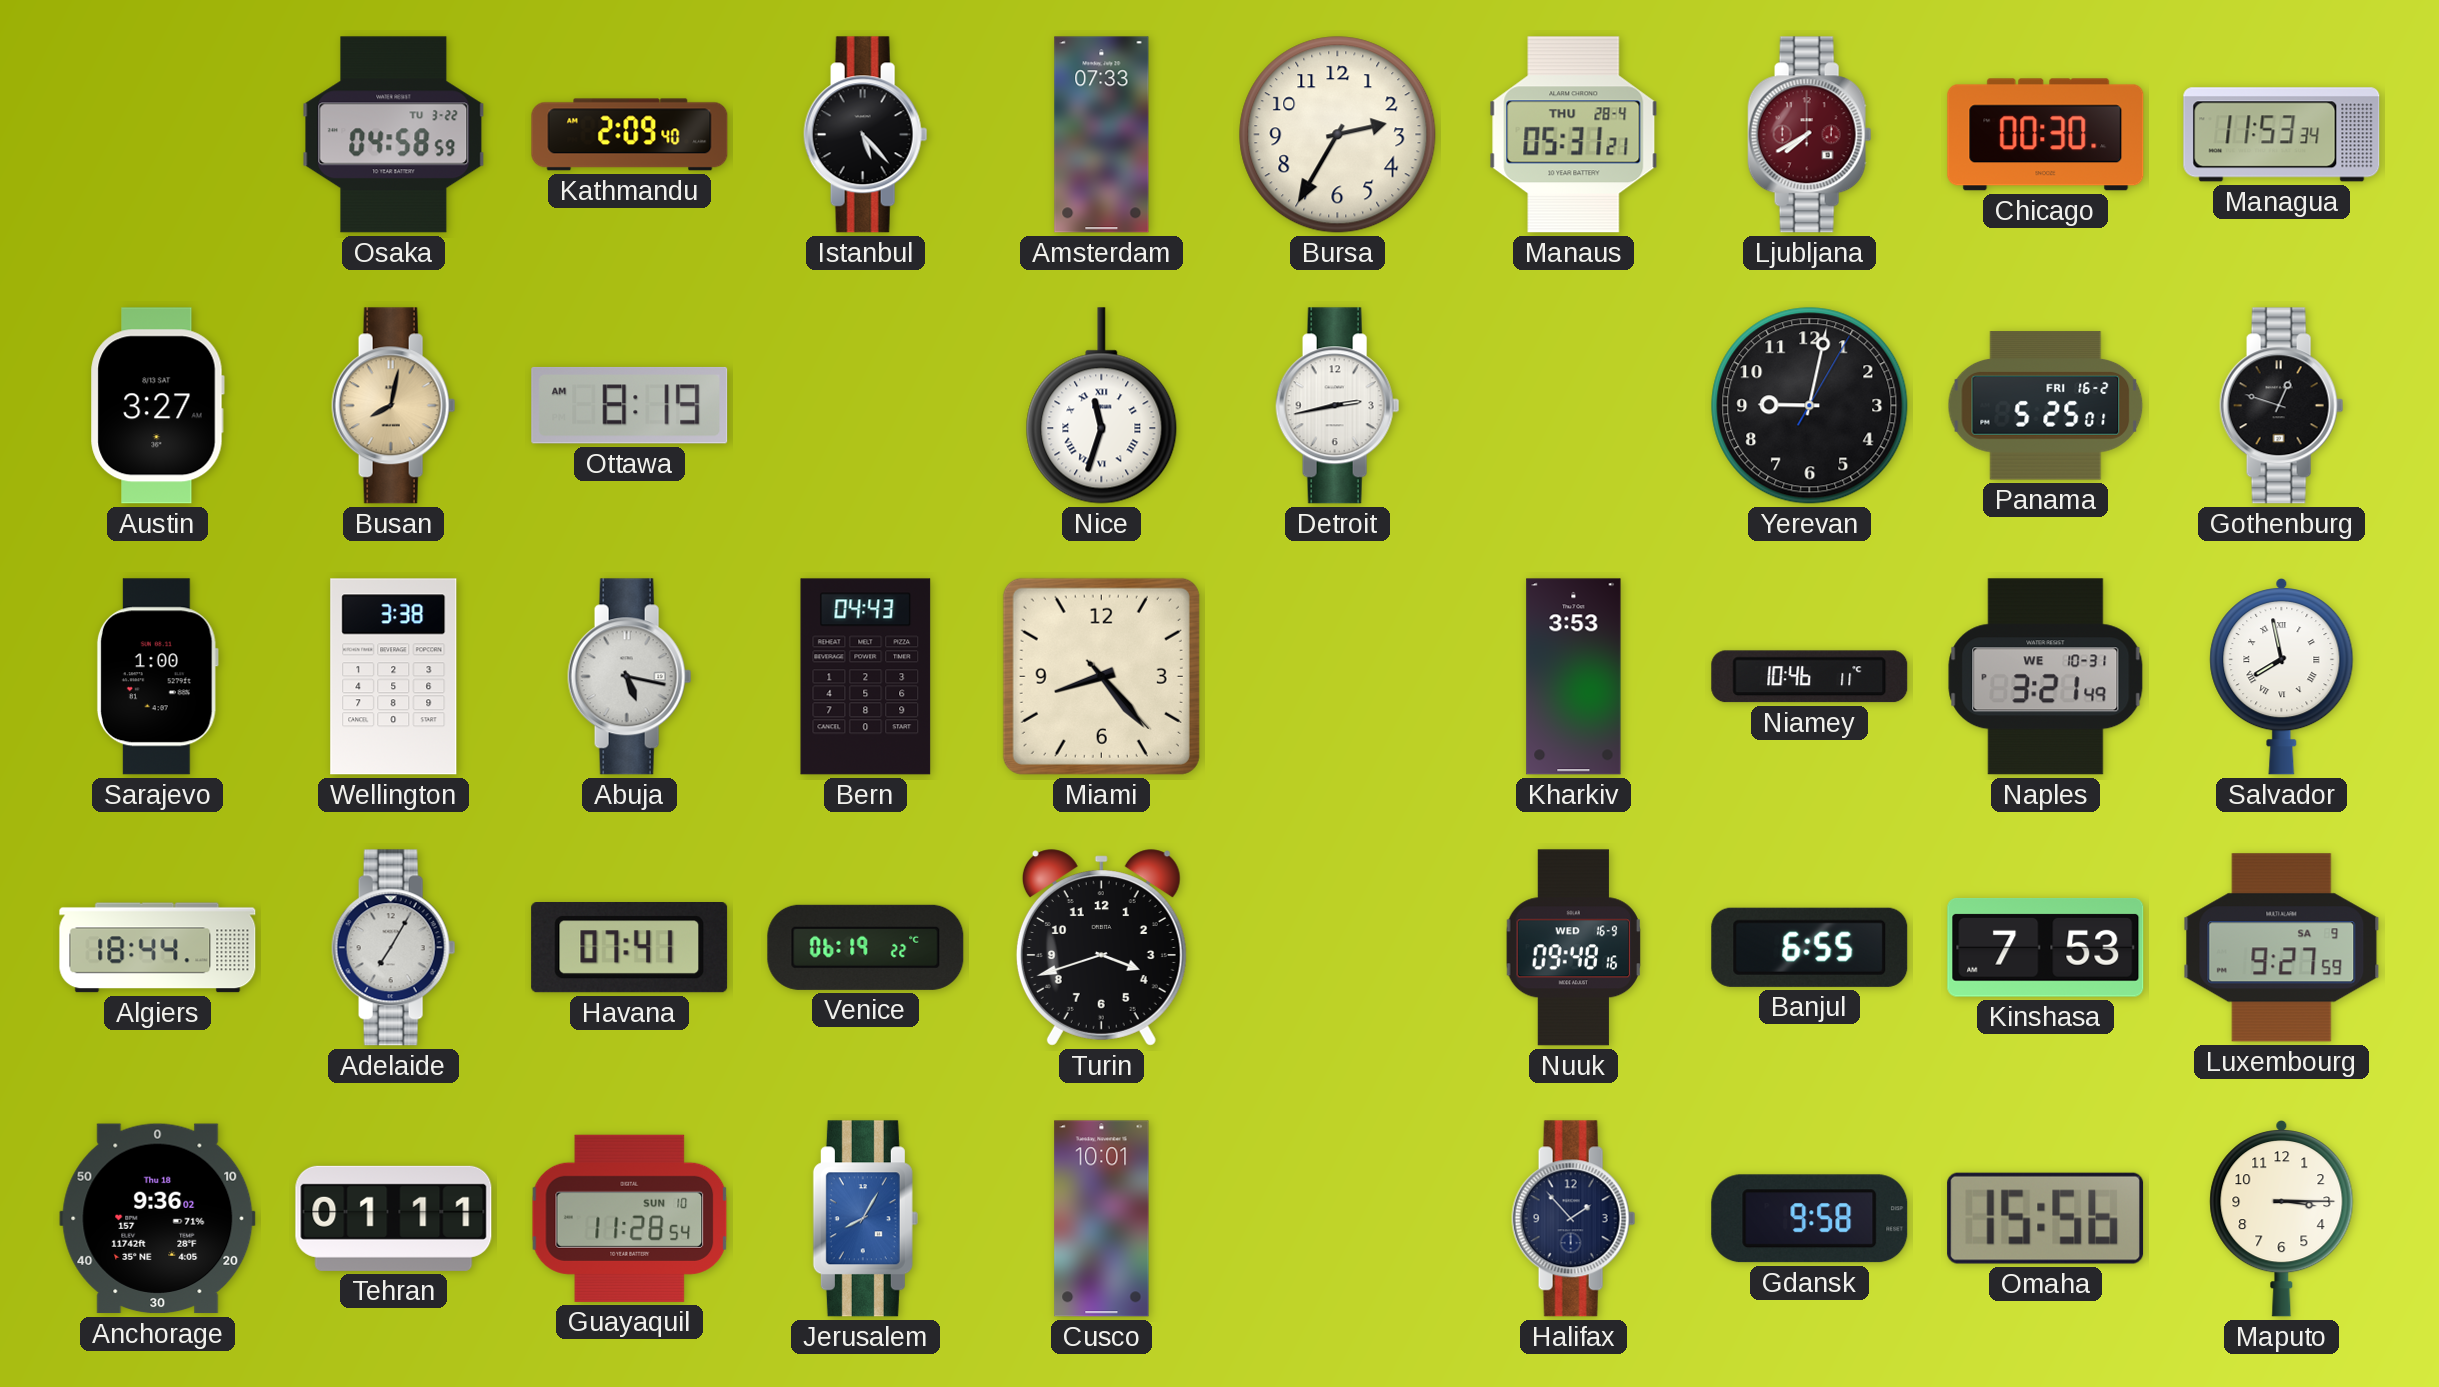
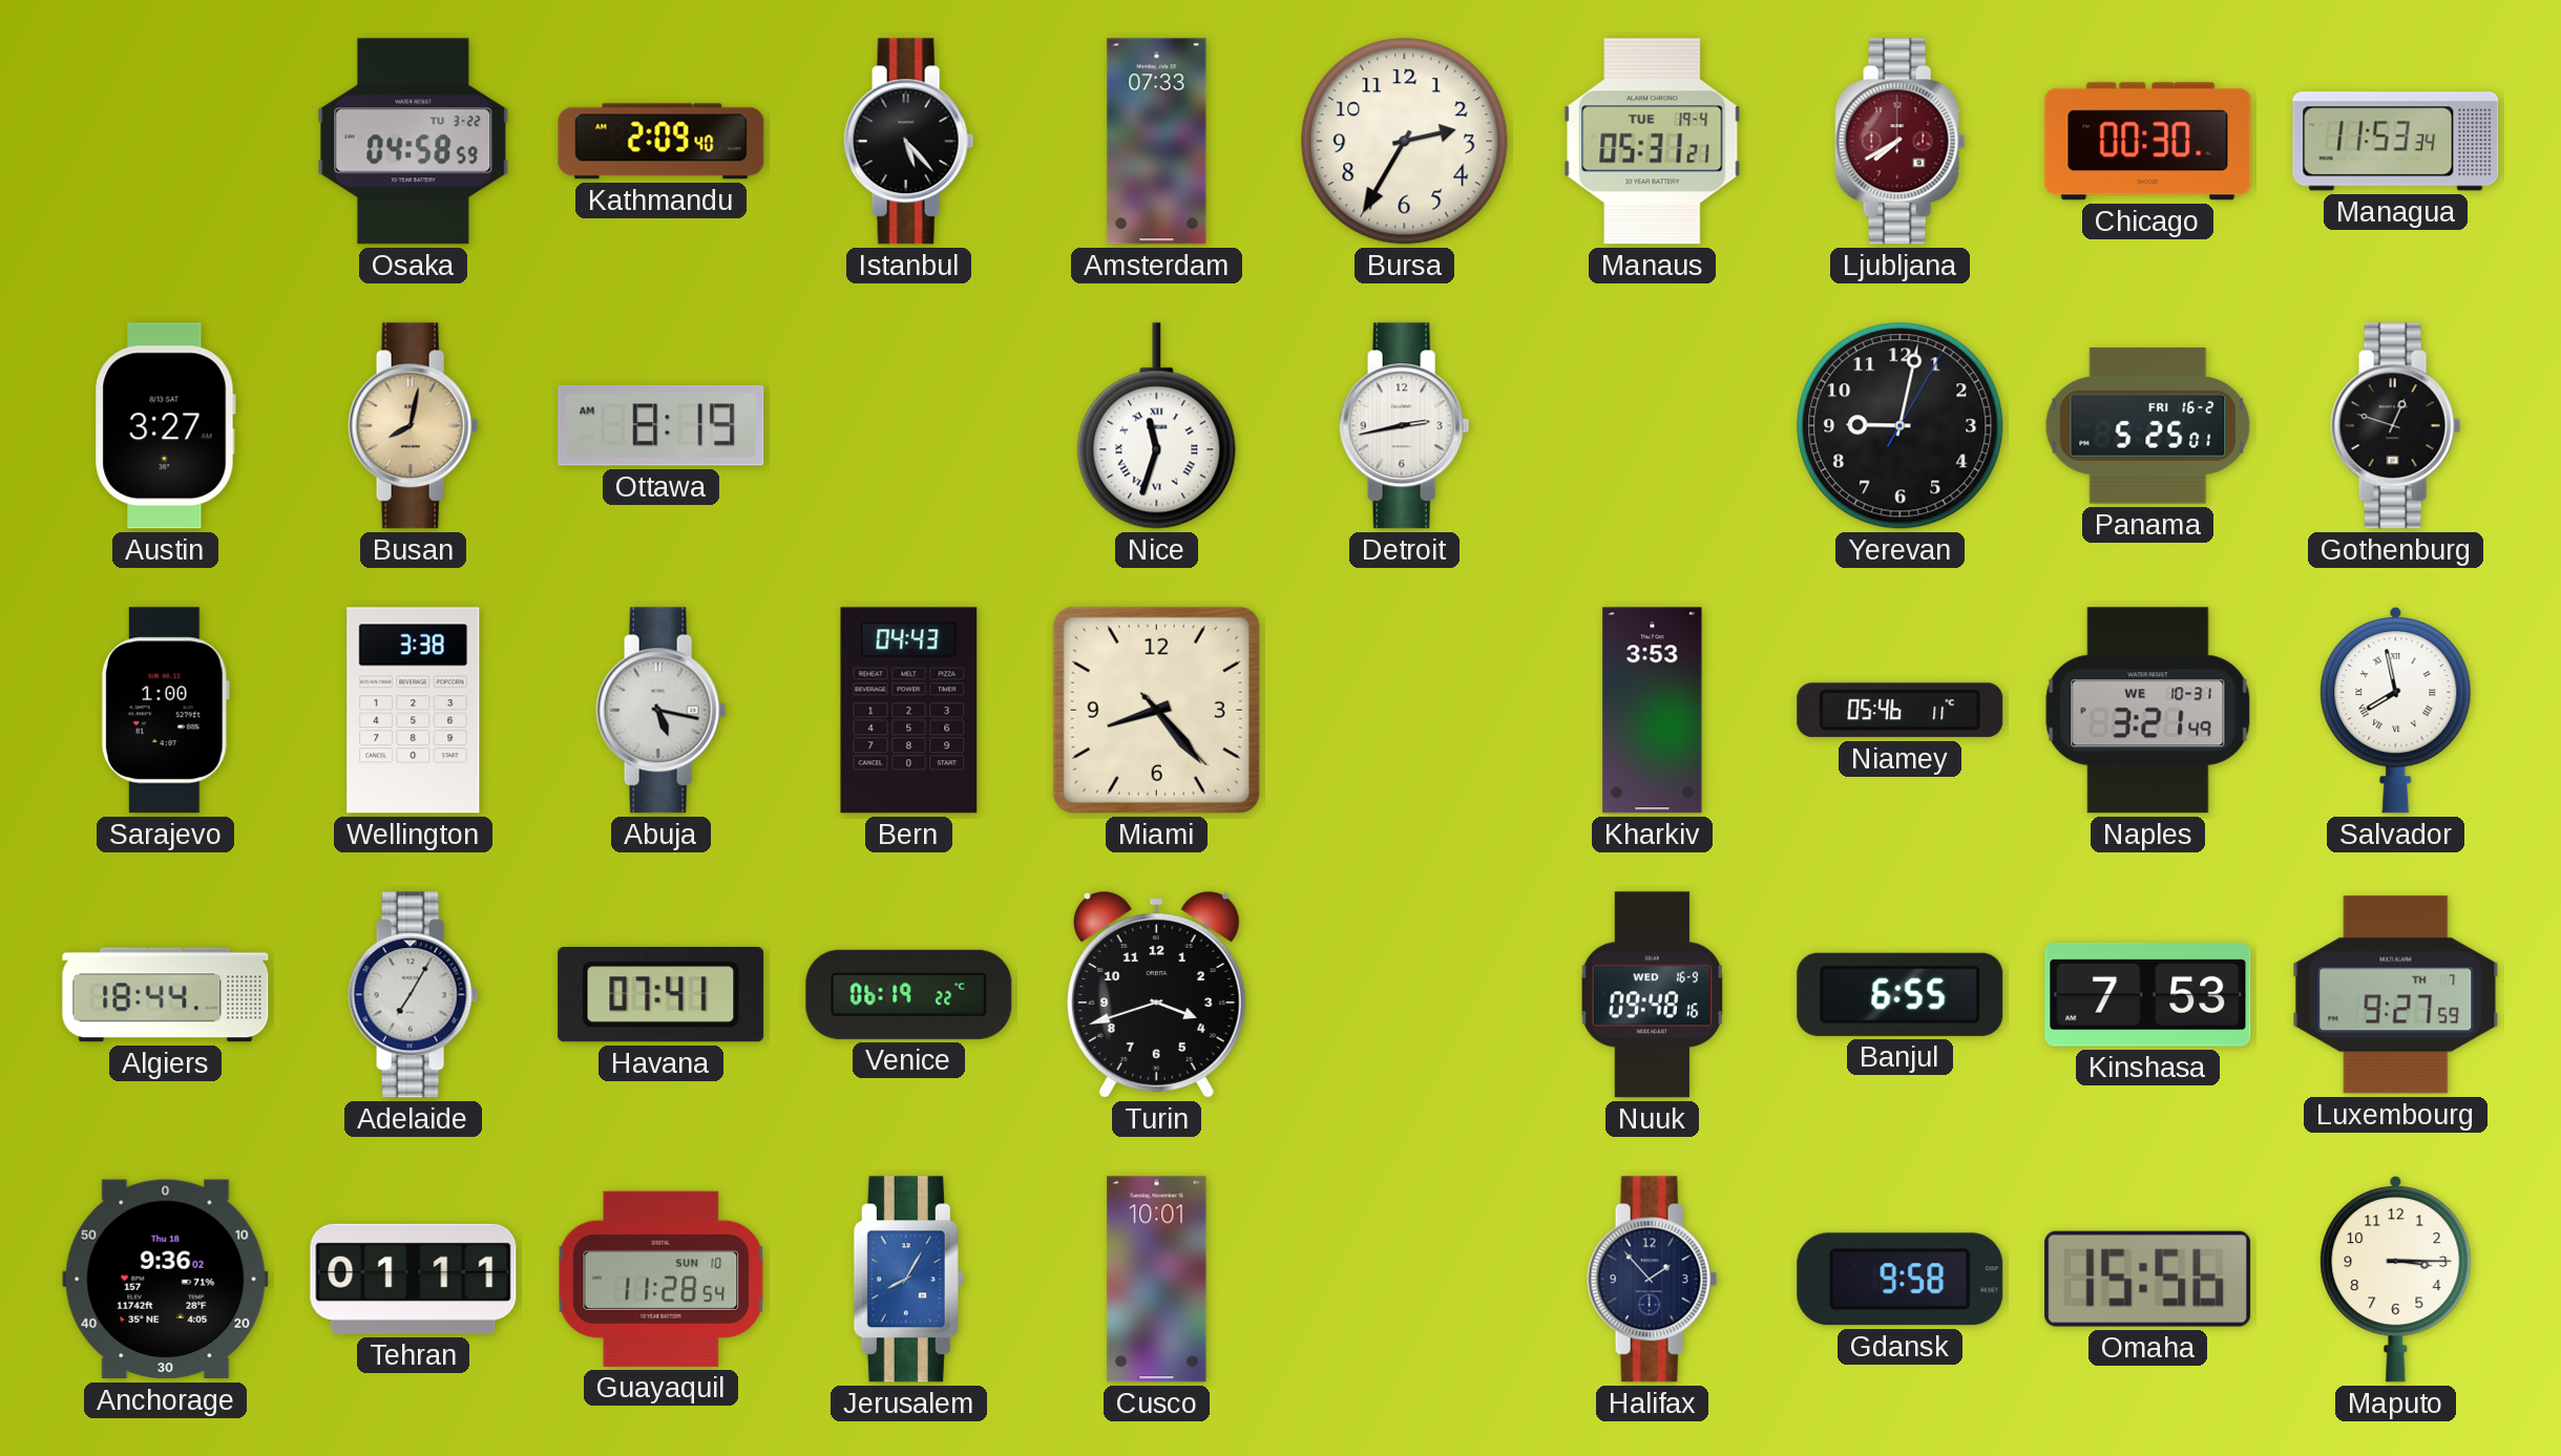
Manaus date: THU 28-4 -> TUE 19-4
Niamey: 10:46 -> 05:46
Luxembourg date: SA 9 -> TH 7
